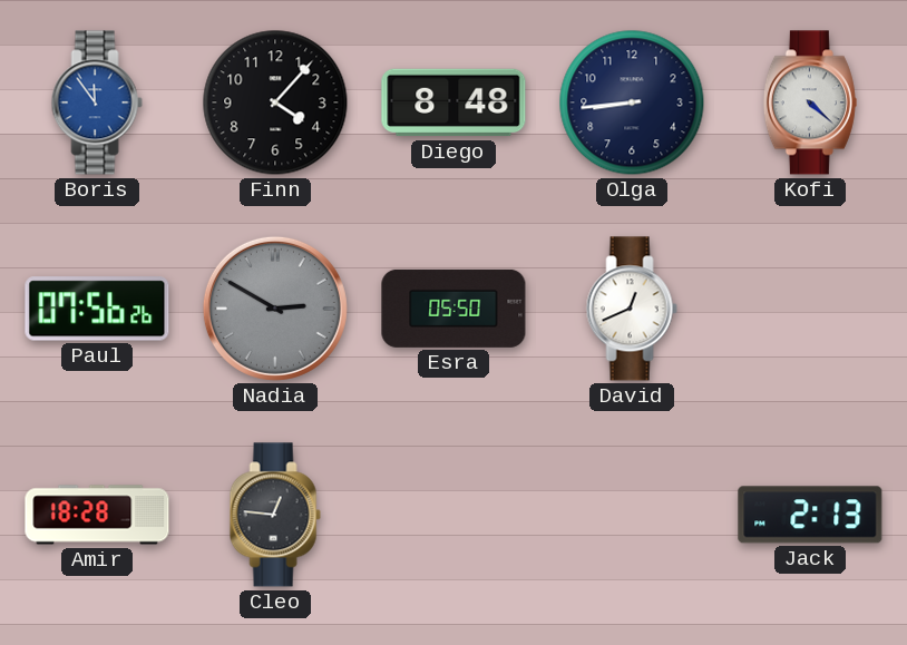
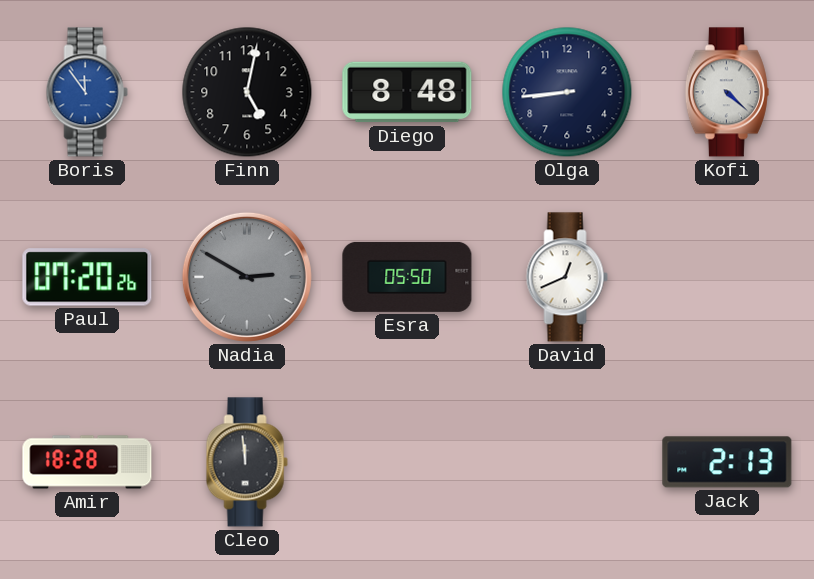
Finn: 4:07 -> 5:02
Paul: 07:56 -> 07:20
Cleo: 12:46 -> 11:59
